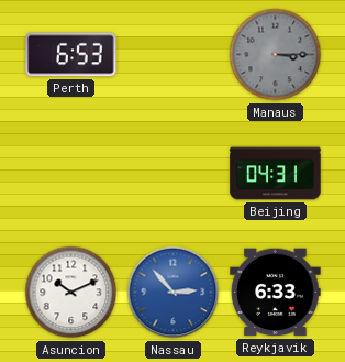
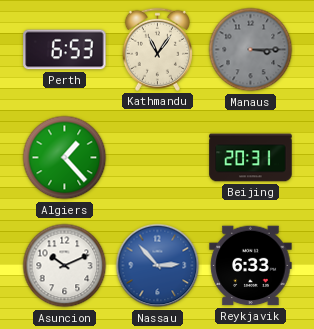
Kathmandu: none -> 11:06
Algiers: none -> 1:23
Beijing: 04:31 -> 20:31
